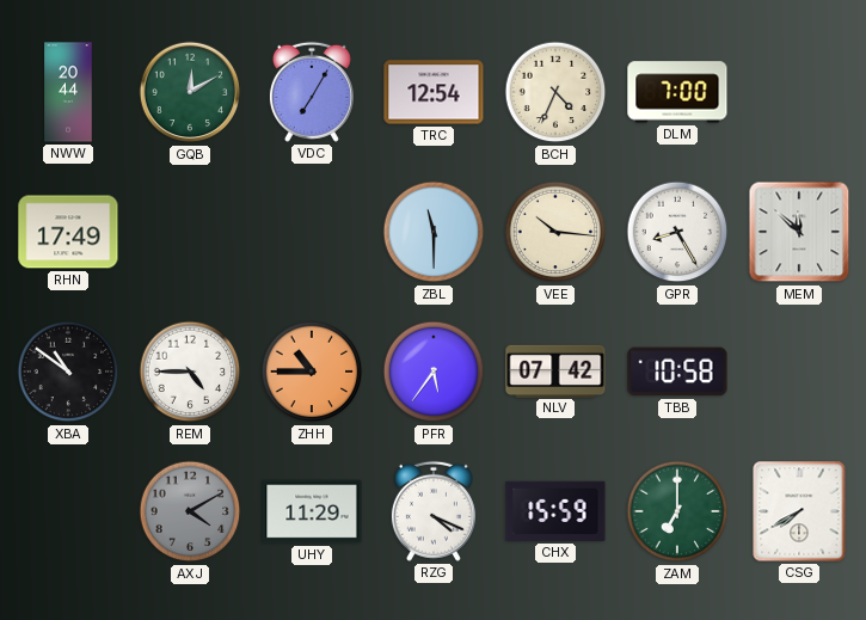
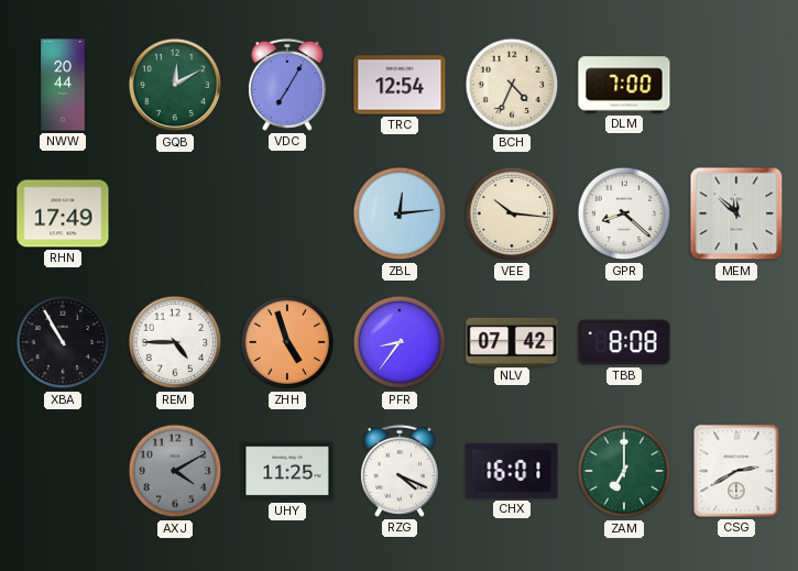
ZBL: 11:30 -> 12:14
GPR: 8:25 -> 8:22
XBA: 10:51 -> 10:55
ZHH: 10:45 -> 4:57
PFR: 5:36 -> 8:36
TBB: 10:58 -> 8:08
UHY: 11:29 -> 11:25
CHX: 15:59 -> 16:01
CSG: 7:40 -> 2:40
